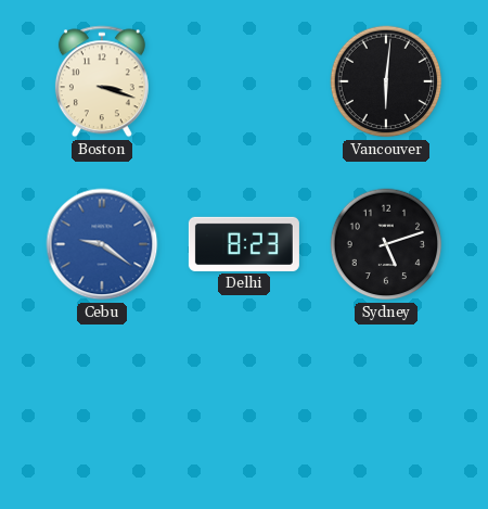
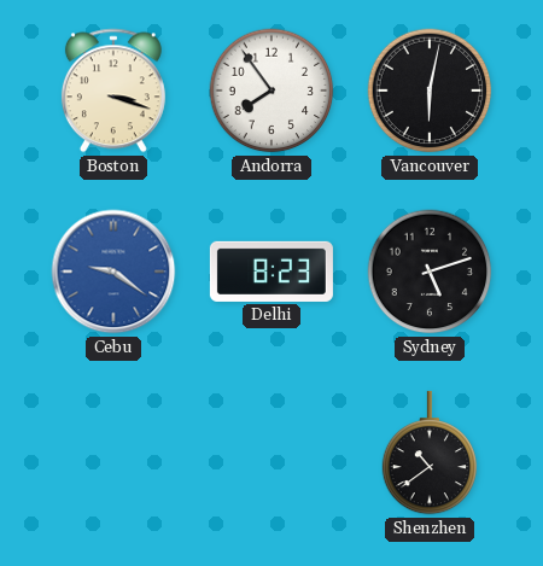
Andorra: none -> 7:54
Vancouver: 6:01 -> 6:02
Shenzhen: none -> 10:39
